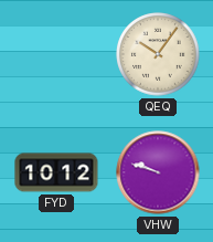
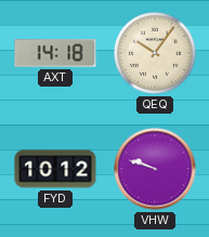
AXT: none -> 14:18
